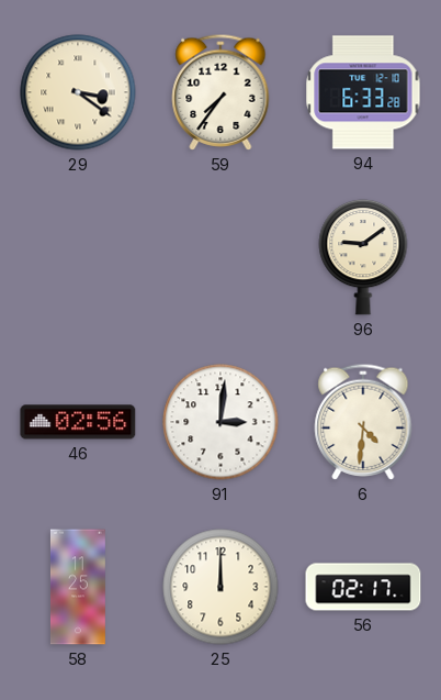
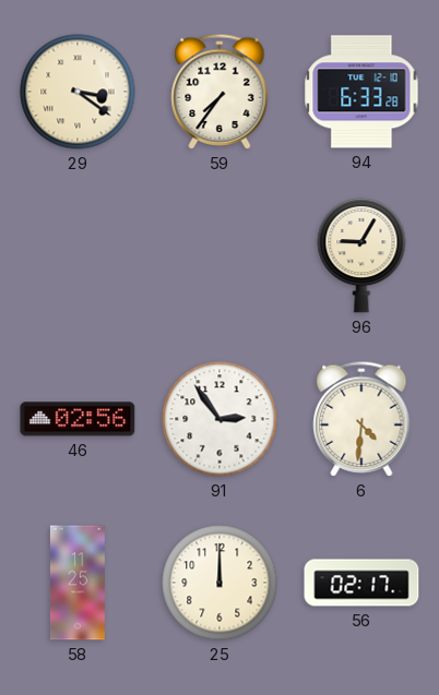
96: 9:09 -> 9:05
91: 3:01 -> 2:54
